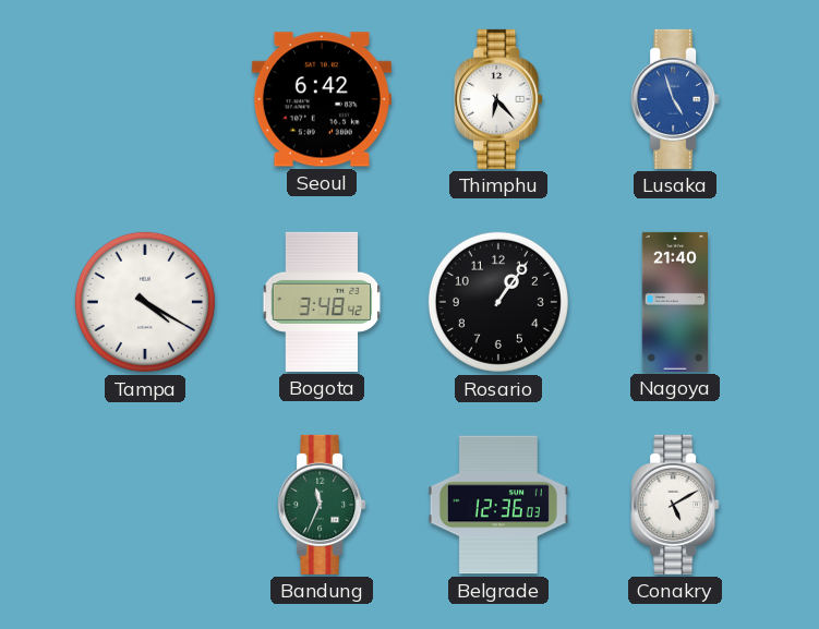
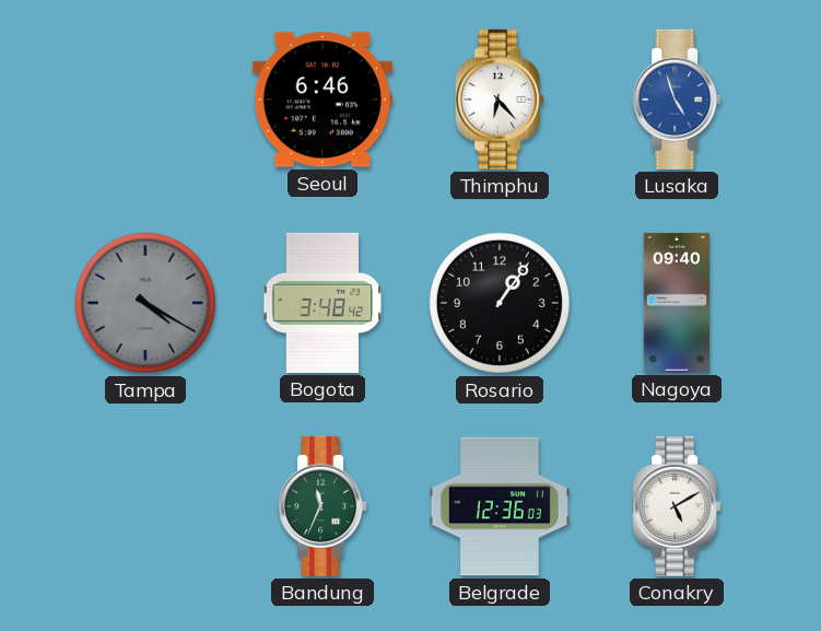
Seoul: 6:42 -> 6:46
Tampa dial: white -> grey
Nagoya: 21:40 -> 09:40
